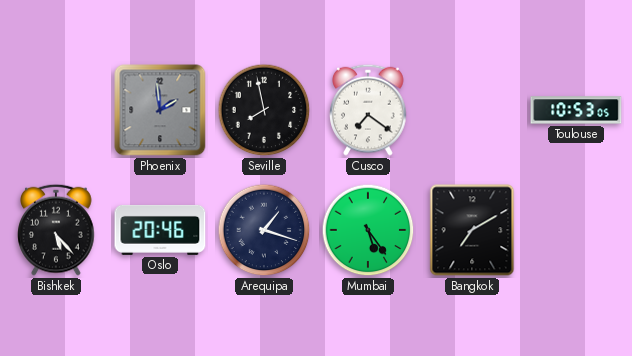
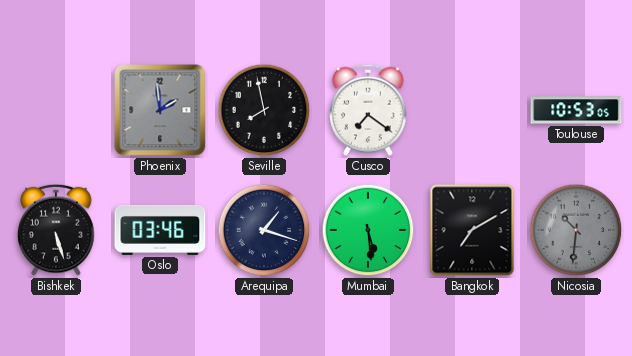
Bishkek: 5:23 -> 5:27
Oslo: 20:46 -> 03:46
Mumbai: 5:24 -> 5:29
Nicosia: none -> 10:31
